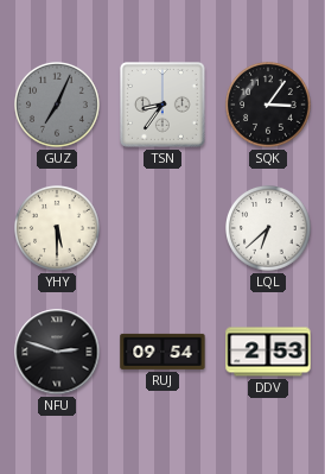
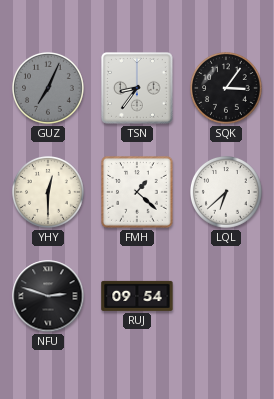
YHY: 5:30 -> 12:30
FMH: none -> 1:22
DDV: 2:53 -> none
